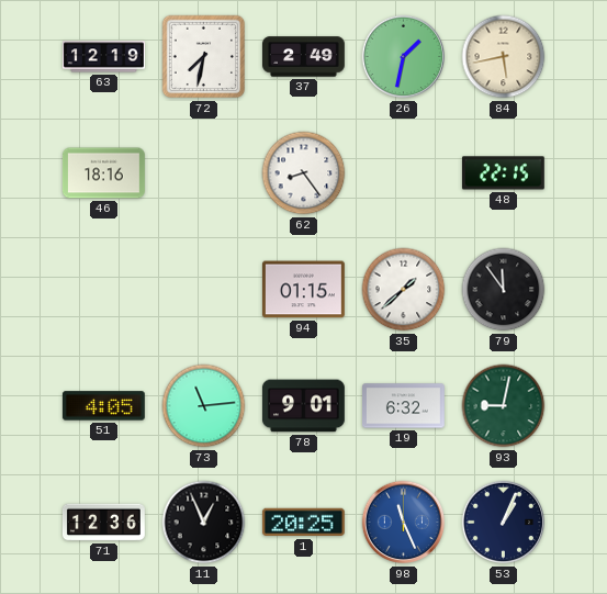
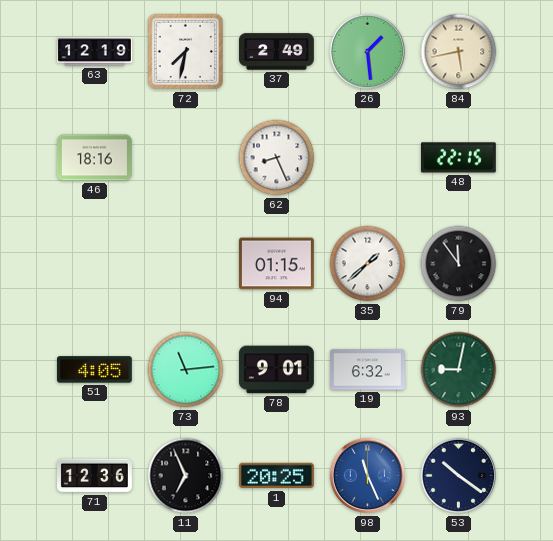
26: 1:32 -> 1:29
62: 8:24 -> 8:26
11: 12:56 -> 6:56
53: 1:04 -> 10:21
